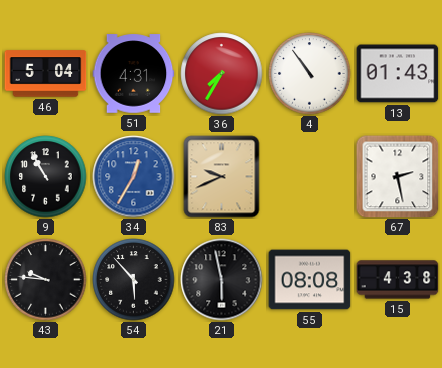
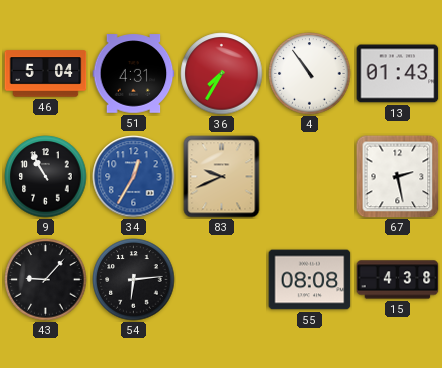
43: 9:46 -> 9:07
54: 5:53 -> 6:14
21: 5:58 -> none
